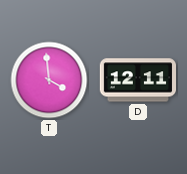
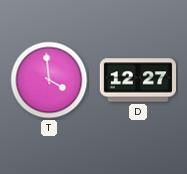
D: 12:11 -> 12:27
